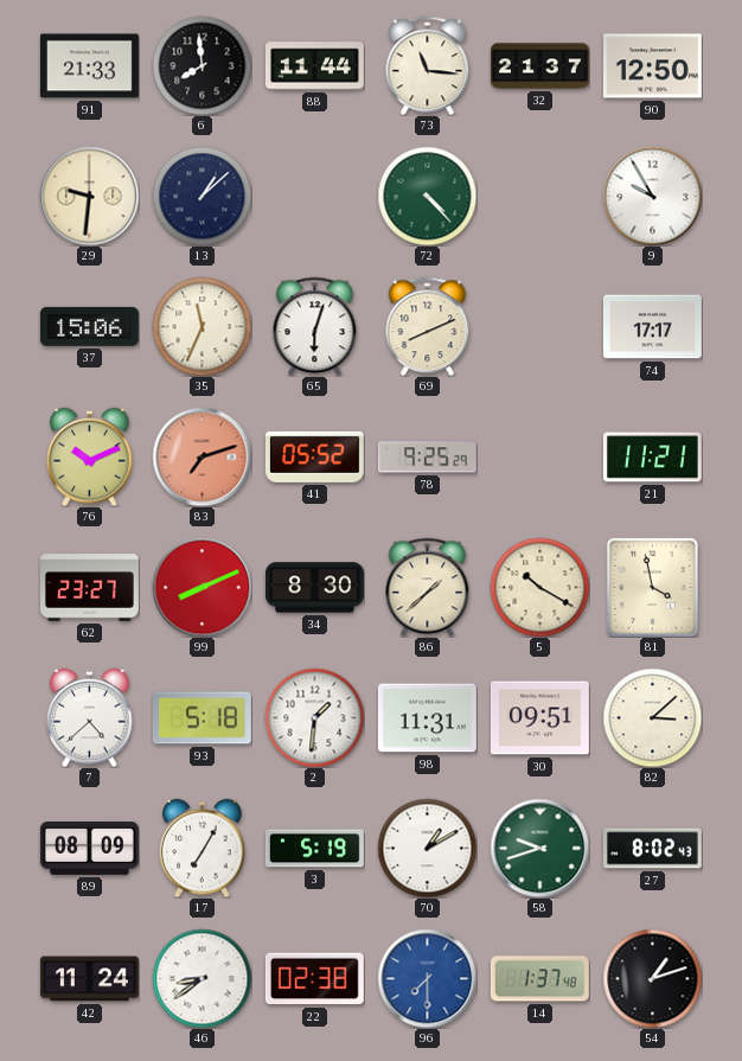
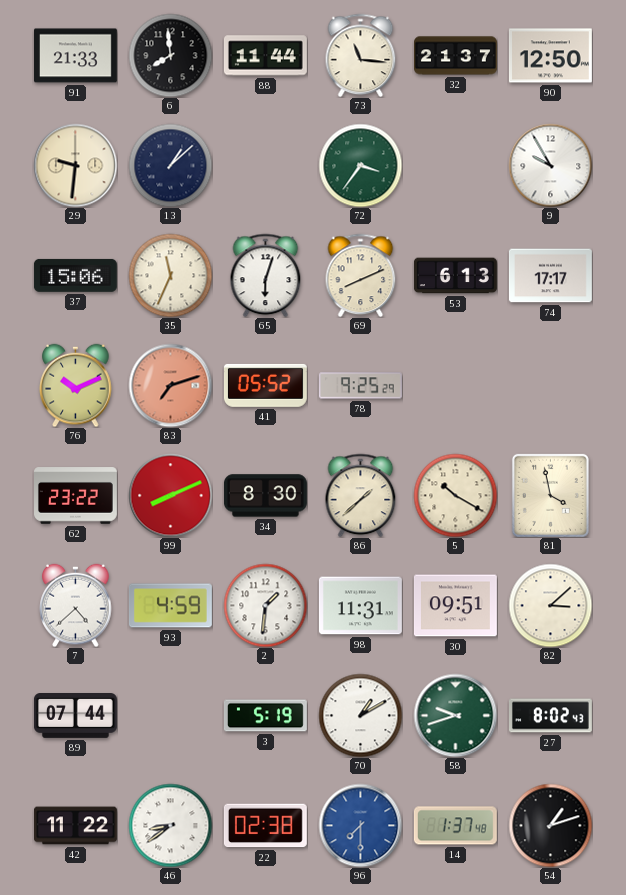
72: 4:23 -> 3:36
53: none -> 6:13
21: 11:21 -> none
62: 23:27 -> 23:22
93: 5:18 -> 4:59
89: 08:09 -> 07:44
17: 7:05 -> none
42: 11:24 -> 11:22
